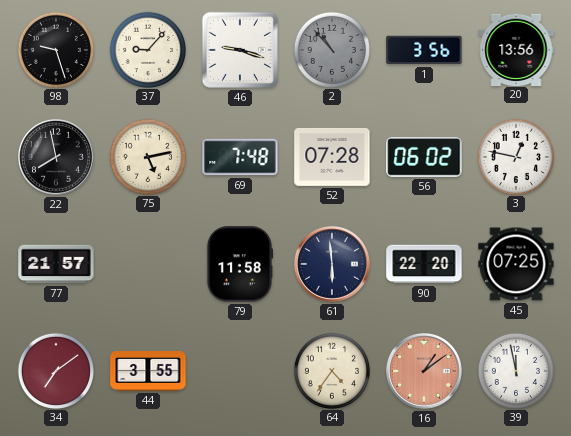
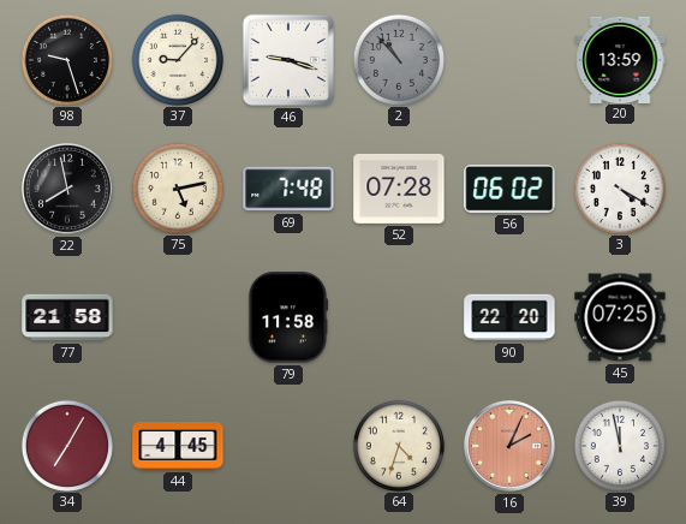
1: 3:56 -> none
20: 13:56 -> 13:59
3: 12:47 -> 4:20
77: 21:57 -> 21:58
61: 5:59 -> none
34: 7:09 -> 7:05
44: 3:55 -> 4:45
64: 4:36 -> 4:33
16: 1:09 -> 2:04
